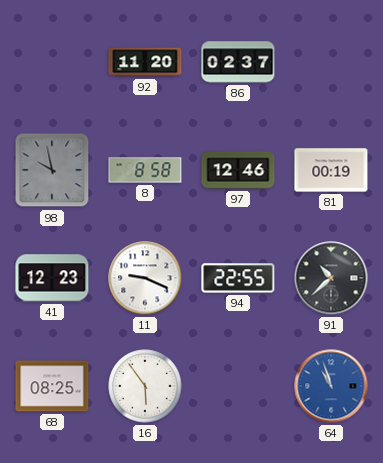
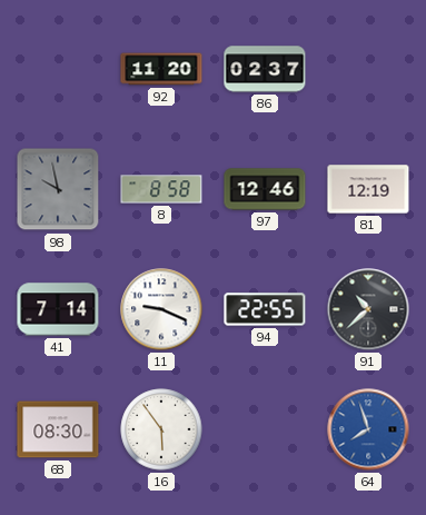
81: 00:19 -> 12:19
41: 12:23 -> 7:14
68: 08:25 -> 08:30
64: 10:57 -> 7:57
